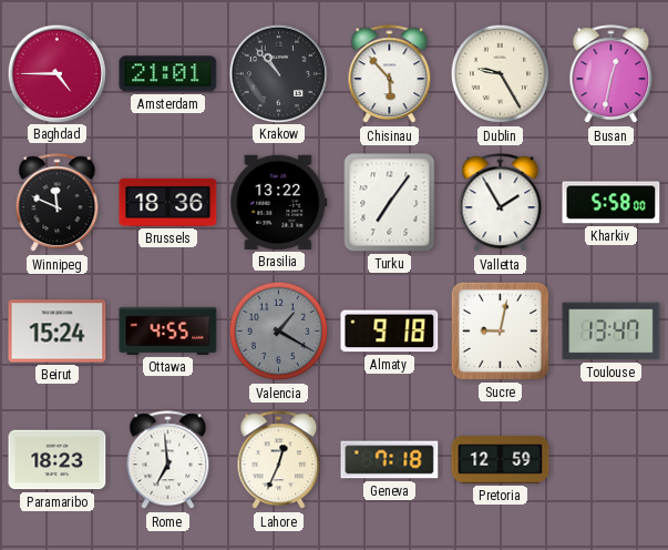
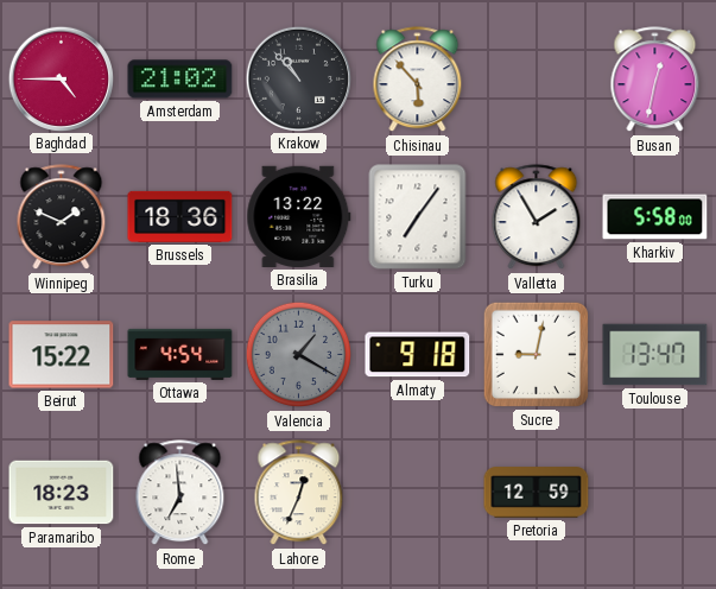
Amsterdam: 21:01 -> 21:02
Dublin: 9:25 -> none
Winnipeg: 11:49 -> 1:49
Beirut: 15:24 -> 15:22
Ottawa: 4:55 -> 4:54
Geneva: 7:18 -> none
